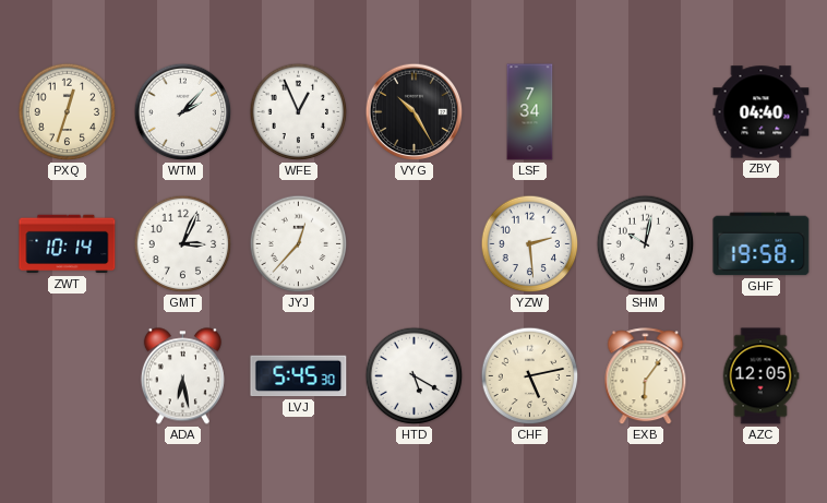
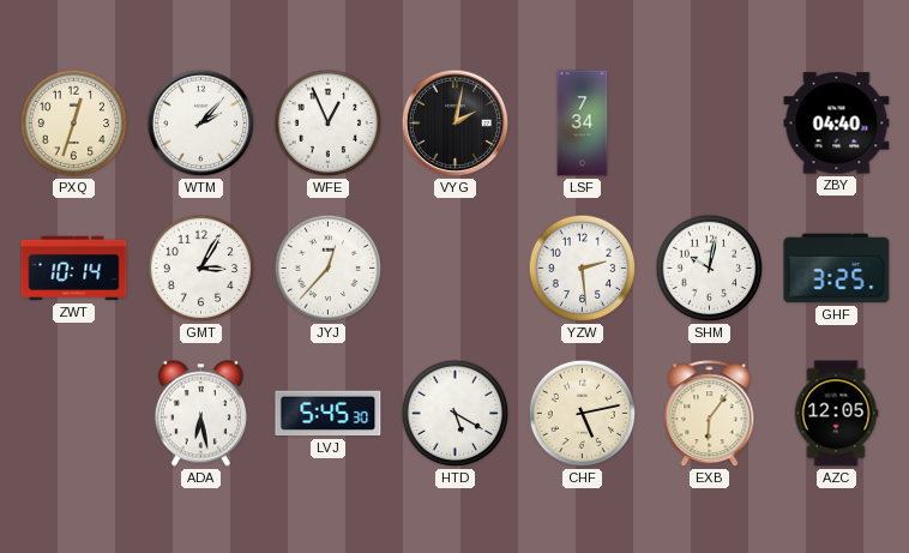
VYG: 10:25 -> 2:02
GMT: 3:04 -> 3:05
GHF: 19:58 -> 3:25
